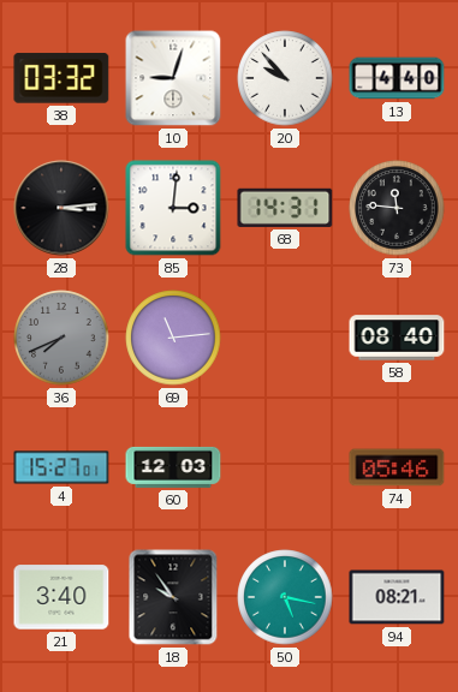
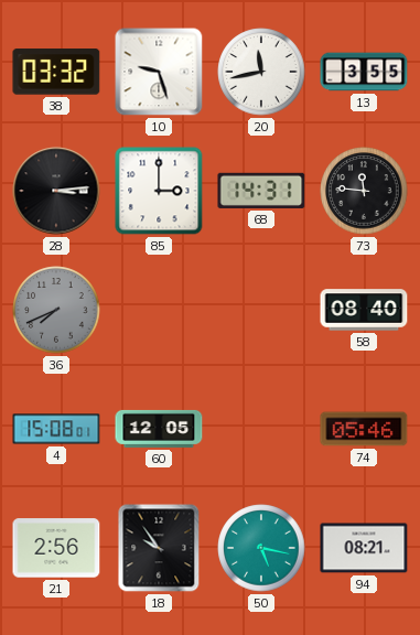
10: 9:03 -> 9:27
20: 9:53 -> 11:43
13: 4:40 -> 3:55
85: 3:01 -> 3:00
69: 11:14 -> none
4: 15:27 -> 15:08
60: 12:03 -> 12:05
21: 3:40 -> 2:56
